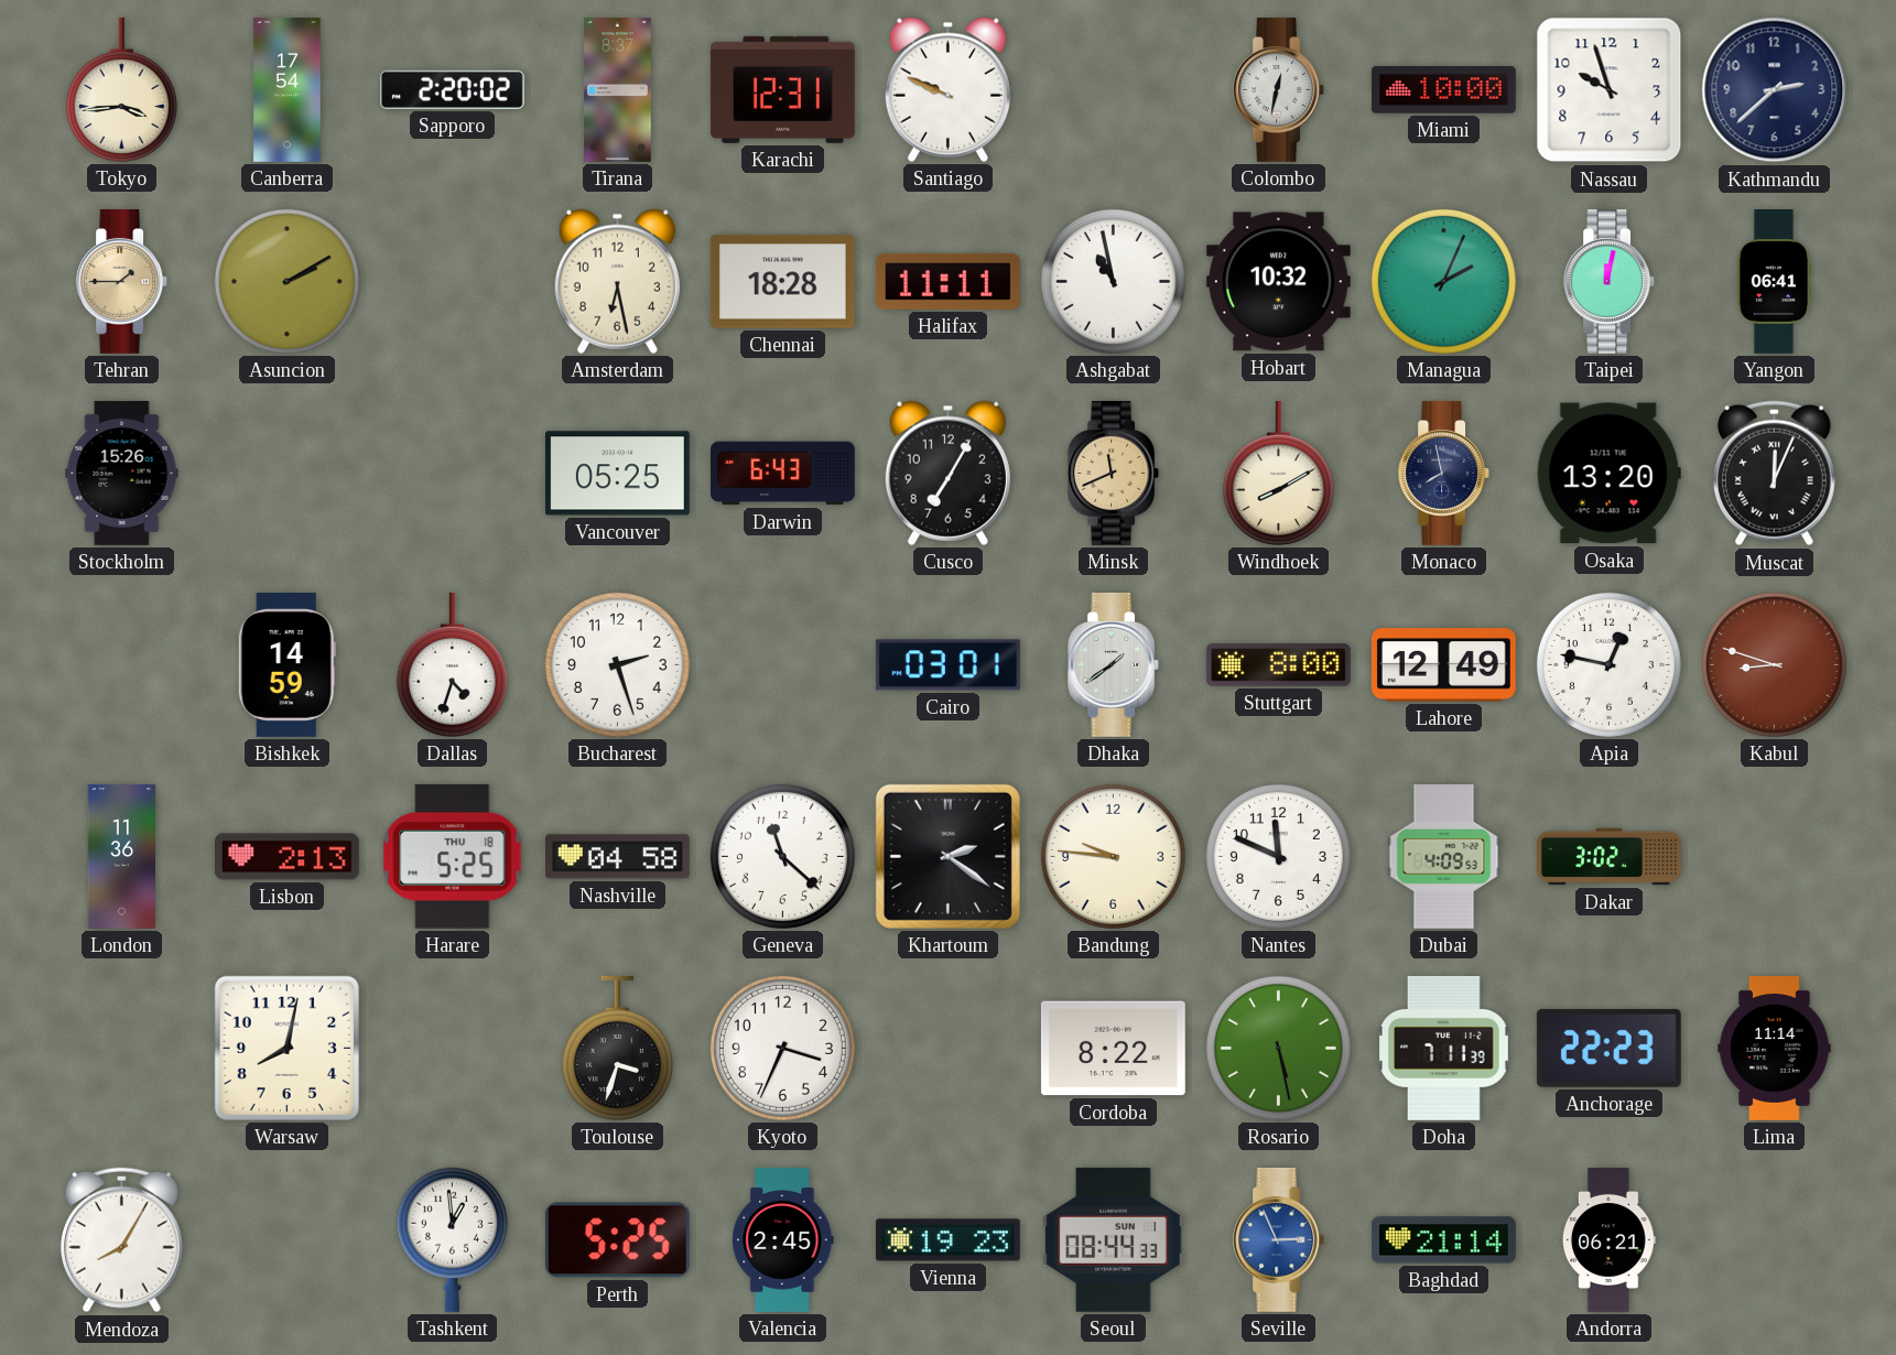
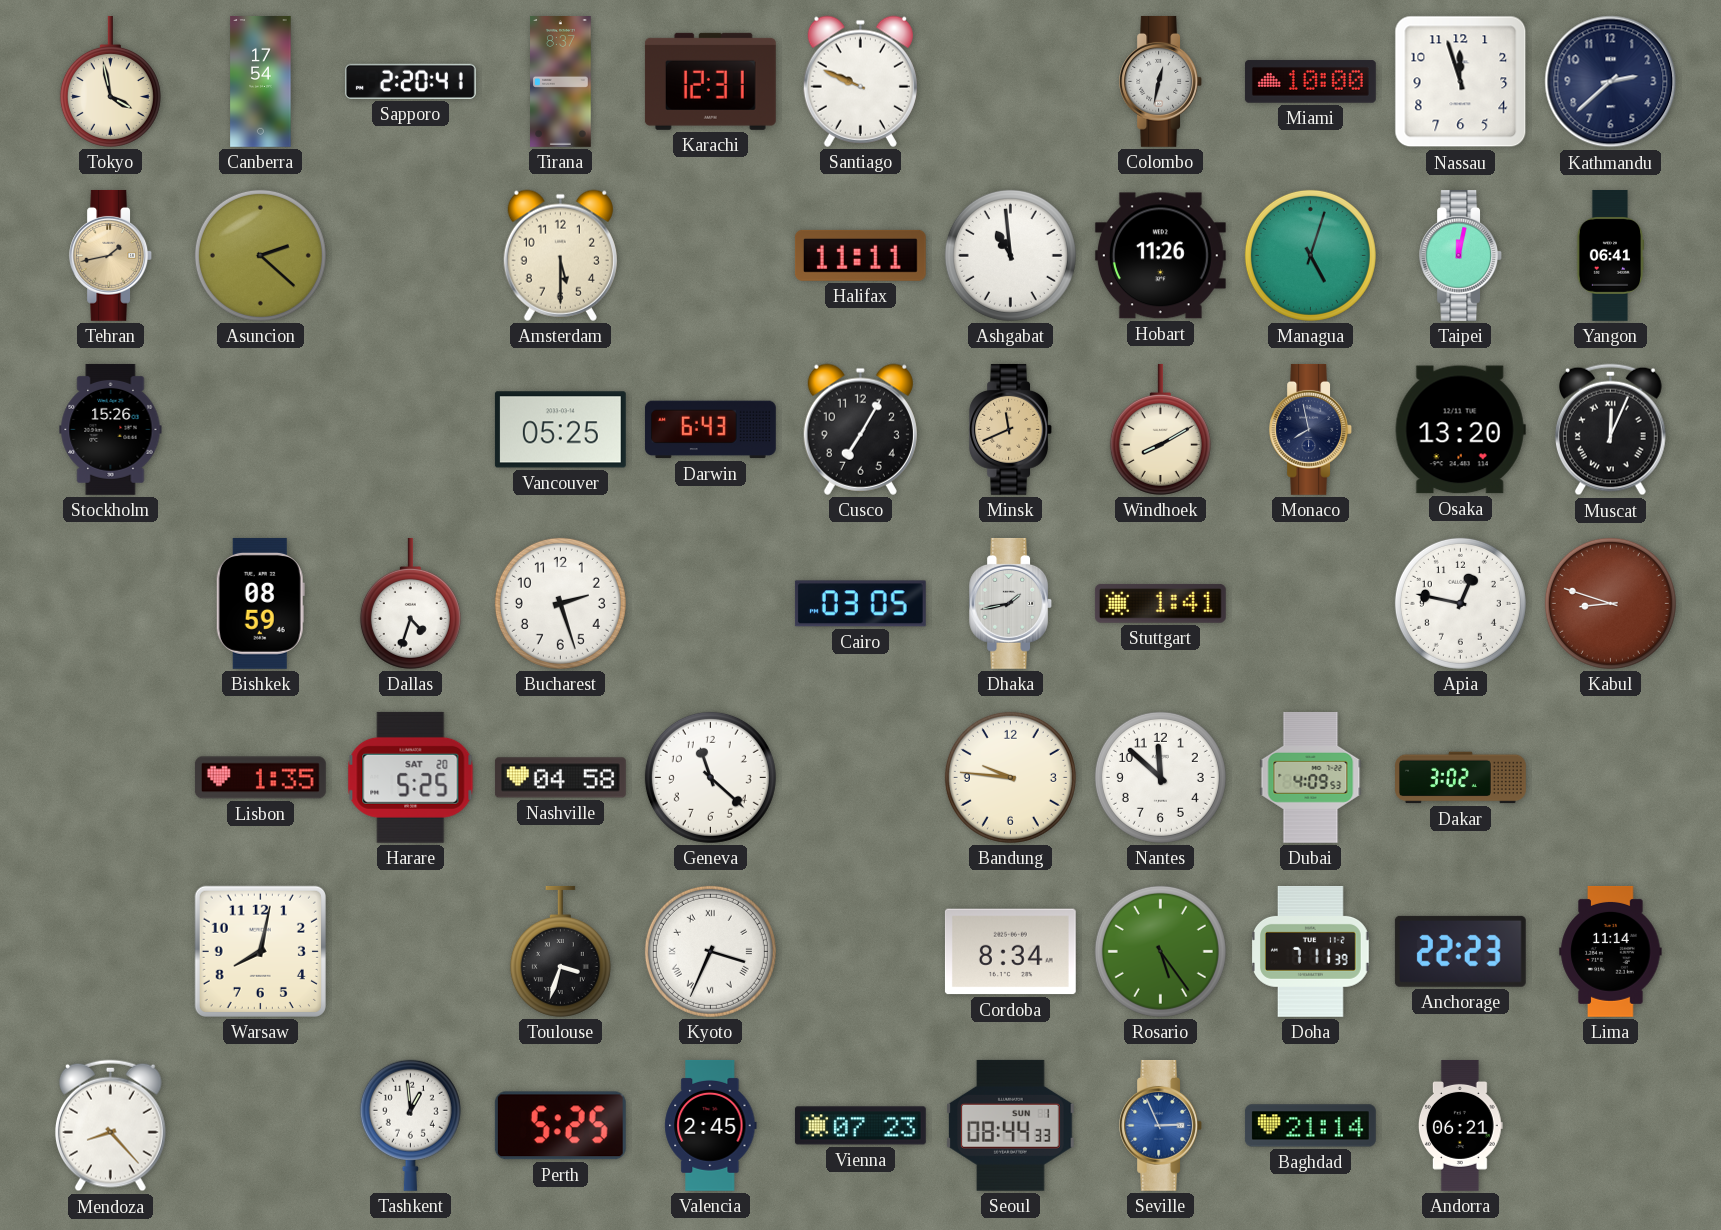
Tokyo: 3:44 -> 3:58
Sapporo: 2:20:02 -> 2:20:41
Nassau: 9:57 -> 11:57
Tehran: 1:45 -> 1:43
Asuncion: 2:10 -> 2:22
Amsterdam: 6:28 -> 5:30
Chennai: 18:28 -> none
Ashgabat: 10:58 -> 10:59
Hobart: 10:32 -> 11:26
Managua: 2:04 -> 5:03
Bishkek: 14:59 -> 08:59
Cairo: 03:01 -> 03:05
Dhaka: 1:39 -> 1:43
Stuttgart: 8:00 -> 1:41
Lahore: 12:49 -> none
London: 11:36 -> none
Lisbon: 2:13 -> 1:35
Harare date: THU 18 -> SAT 20
Khartoum: 2:21 -> none
Nantes: 11:49 -> 11:52
Kyoto numerals: Arabic -> Roman
Cordoba: 8:22 -> 8:34
Rosario: 5:28 -> 5:24
Mendoza: 8:05 -> 8:23
Vienna: 19:23 -> 07:23
